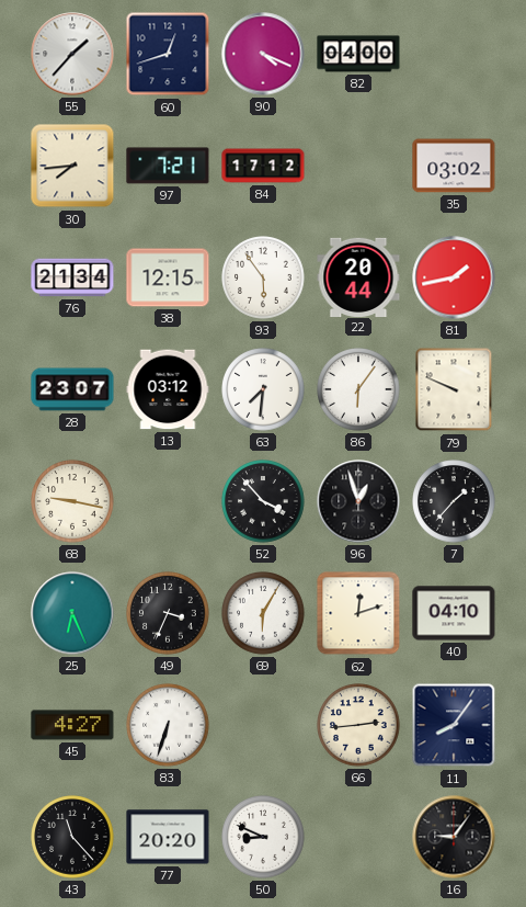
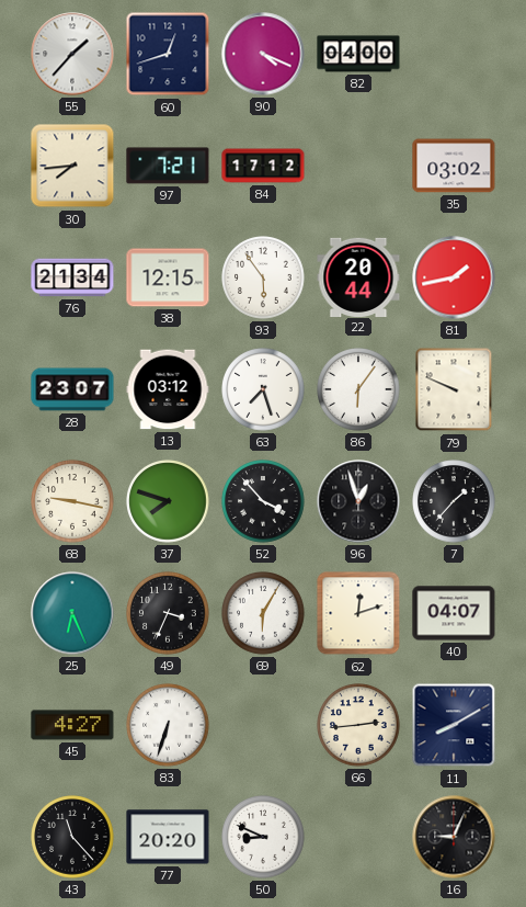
63: 7:31 -> 7:27
37: none -> 7:48
40: 04:10 -> 04:07
11: 8:06 -> 8:10
16: 9:06 -> 9:04
